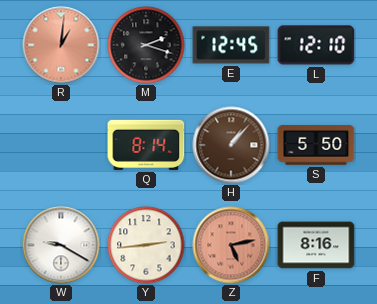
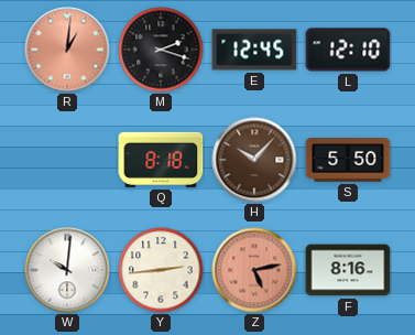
Q: 8:14 -> 8:18
H: 1:07 -> 10:07
W: 9:20 -> 10:01
